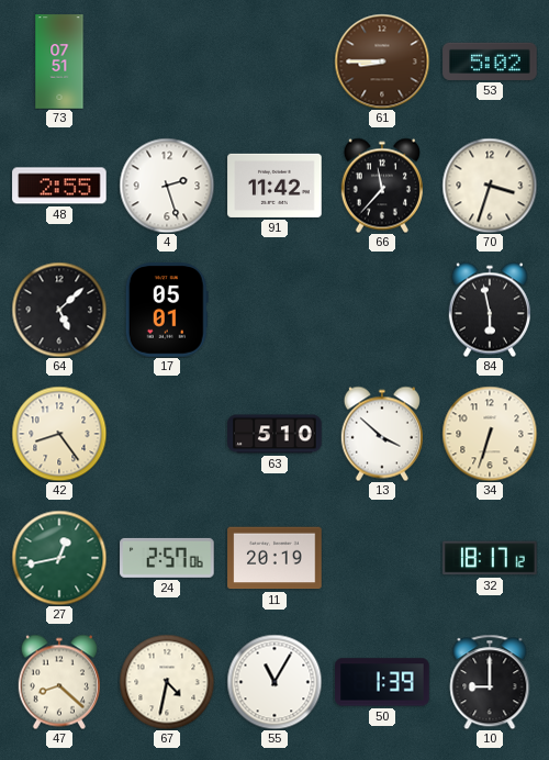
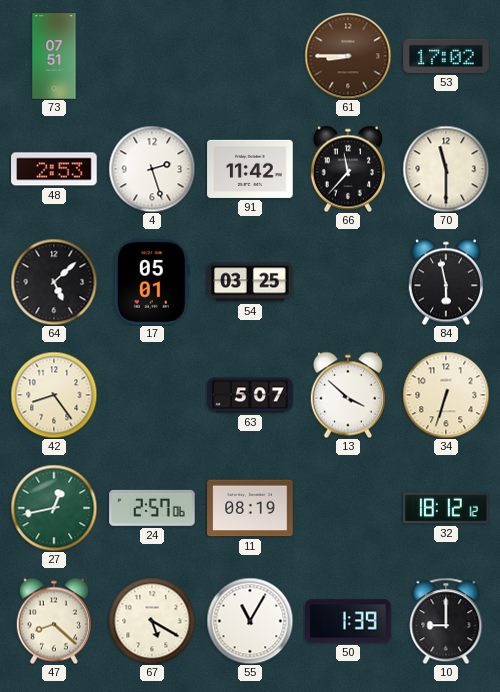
53: 5:02 -> 17:02
48: 2:55 -> 2:53
70: 3:33 -> 11:30
54: none -> 03:25
63: 5:10 -> 5:07
11: 20:19 -> 08:19
32: 18:17 -> 18:12
67: 4:32 -> 5:20
